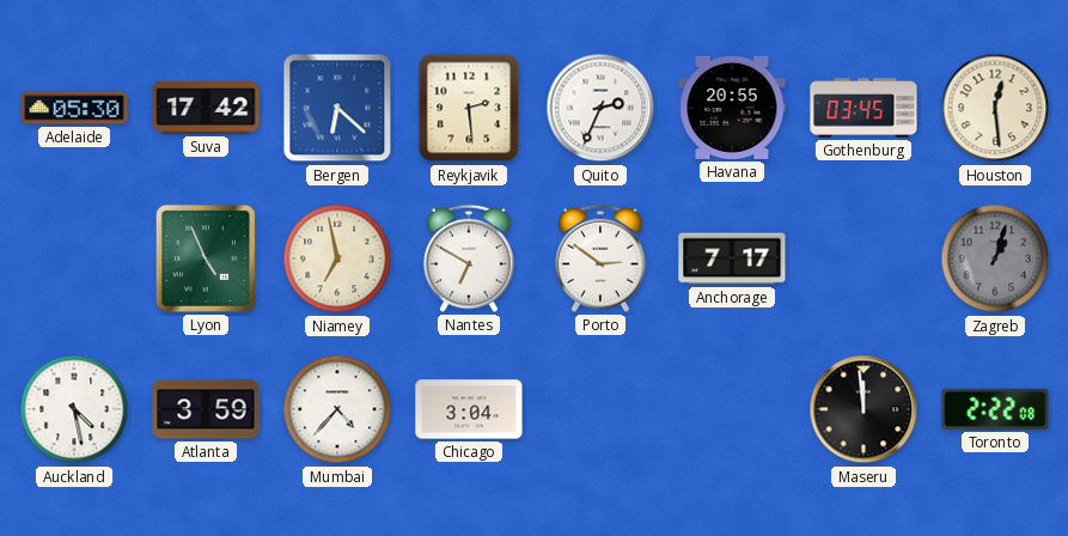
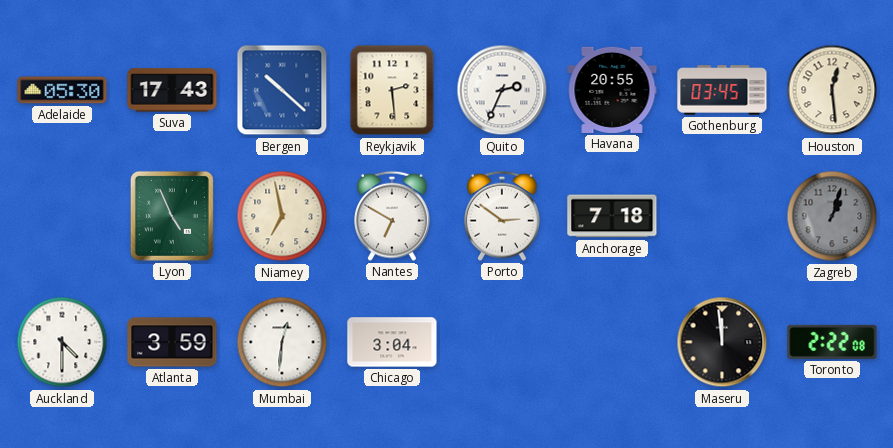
Suva: 17:42 -> 17:43
Bergen: 6:22 -> 10:22
Anchorage: 7:17 -> 7:18
Auckland: 4:28 -> 4:30
Mumbai: 4:37 -> 12:31
